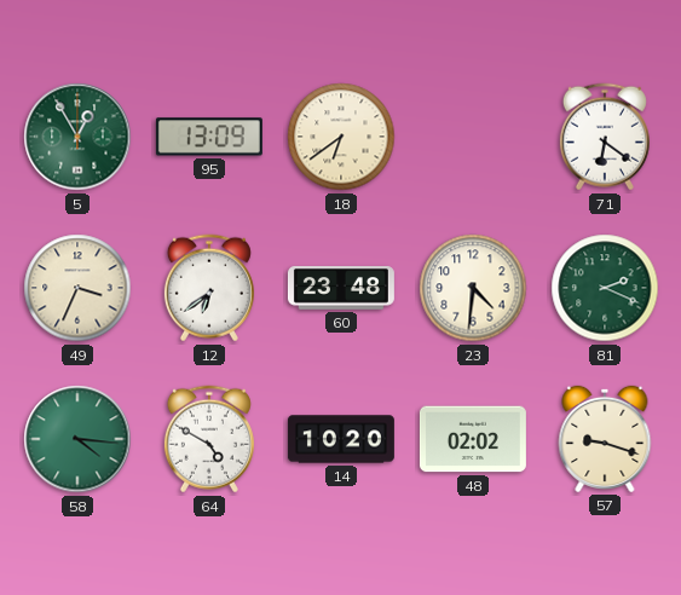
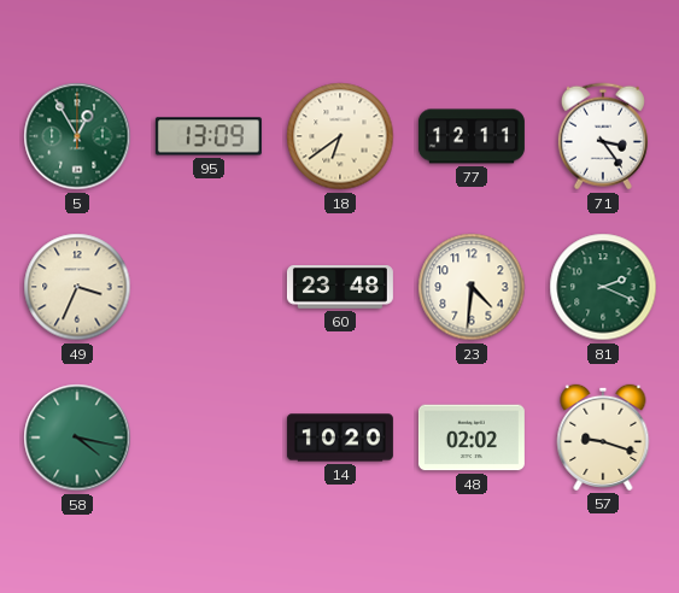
77: none -> 12:11
71: 6:21 -> 3:24
12: 6:39 -> none
58: 4:16 -> 4:17
64: 4:50 -> none
